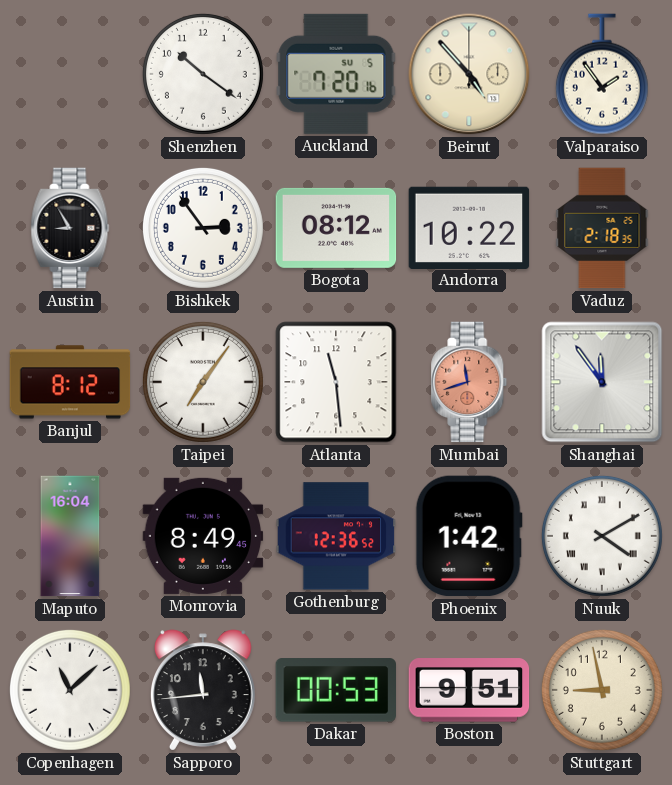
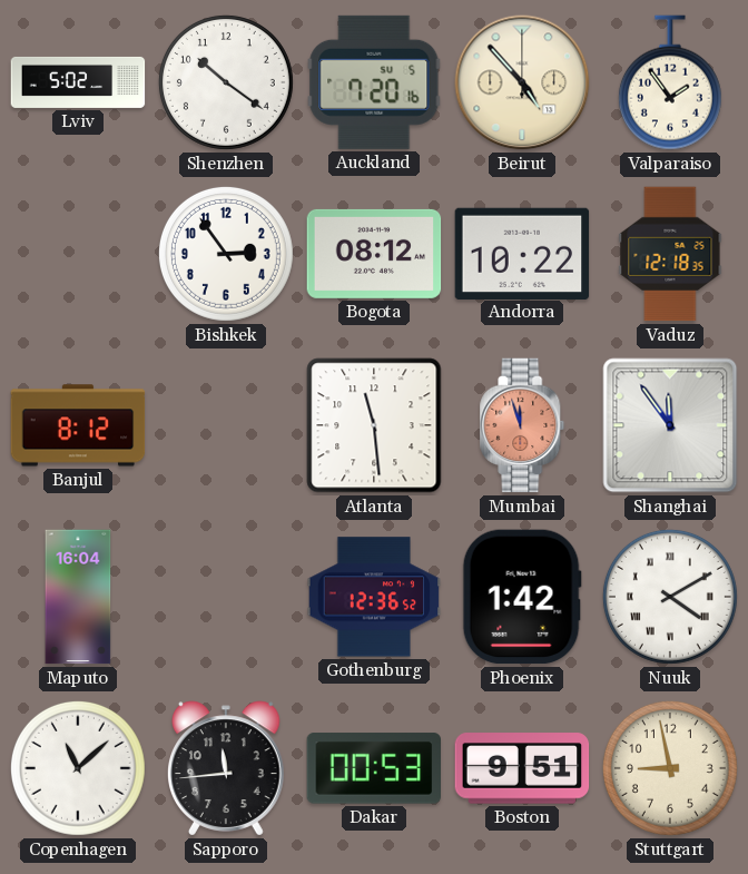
Lviv: none -> 5:02
Austin: 8:55 -> none
Vaduz: 2:18 -> 12:18
Taipei: 7:06 -> none
Mumbai: 11:42 -> 11:57
Monrovia: 8:49 -> none
